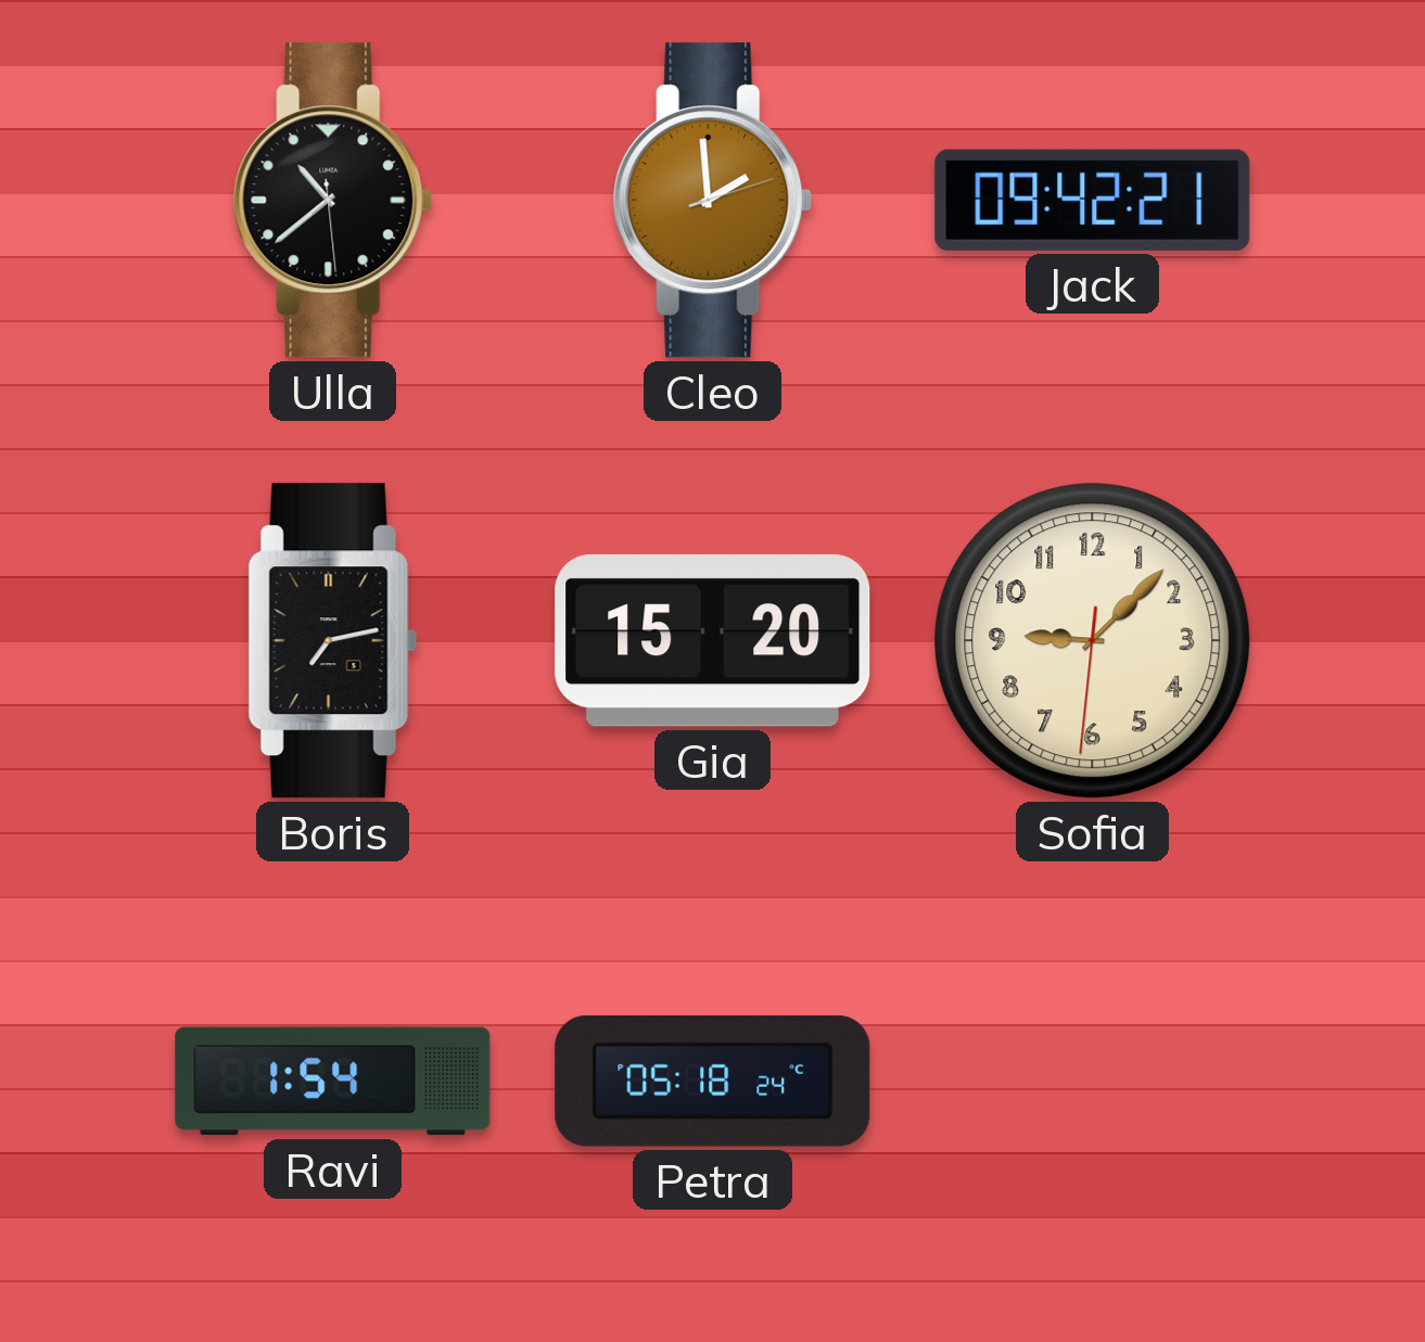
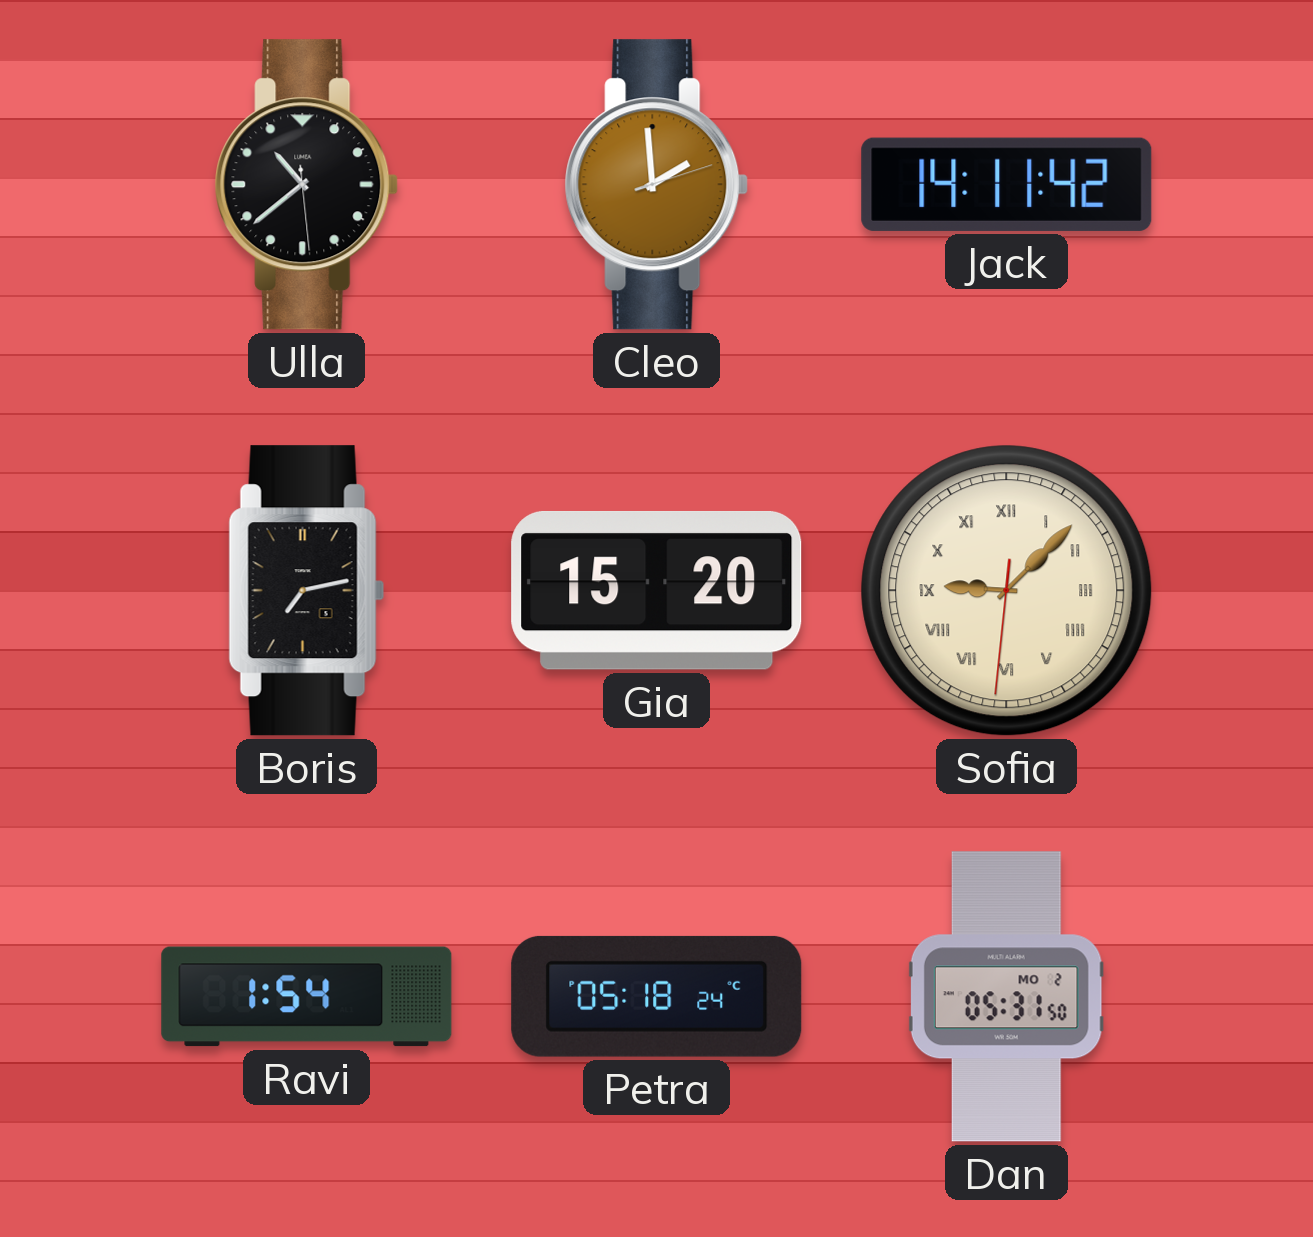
Jack: 09:42 -> 14:11
Sofia numerals: Arabic -> Roman
Dan: none -> 05:31
